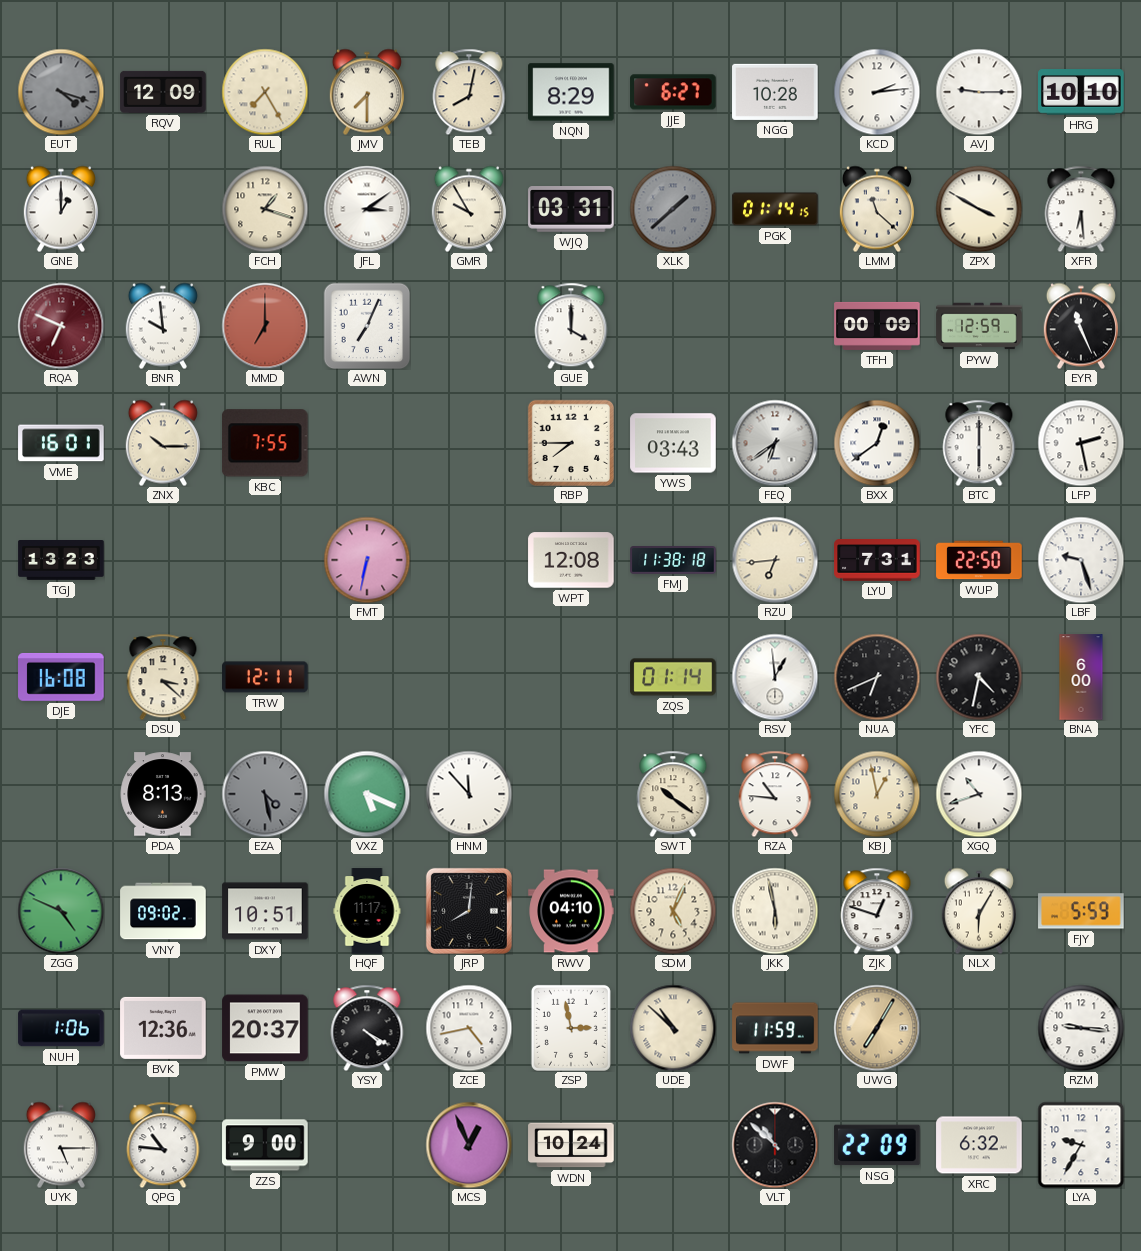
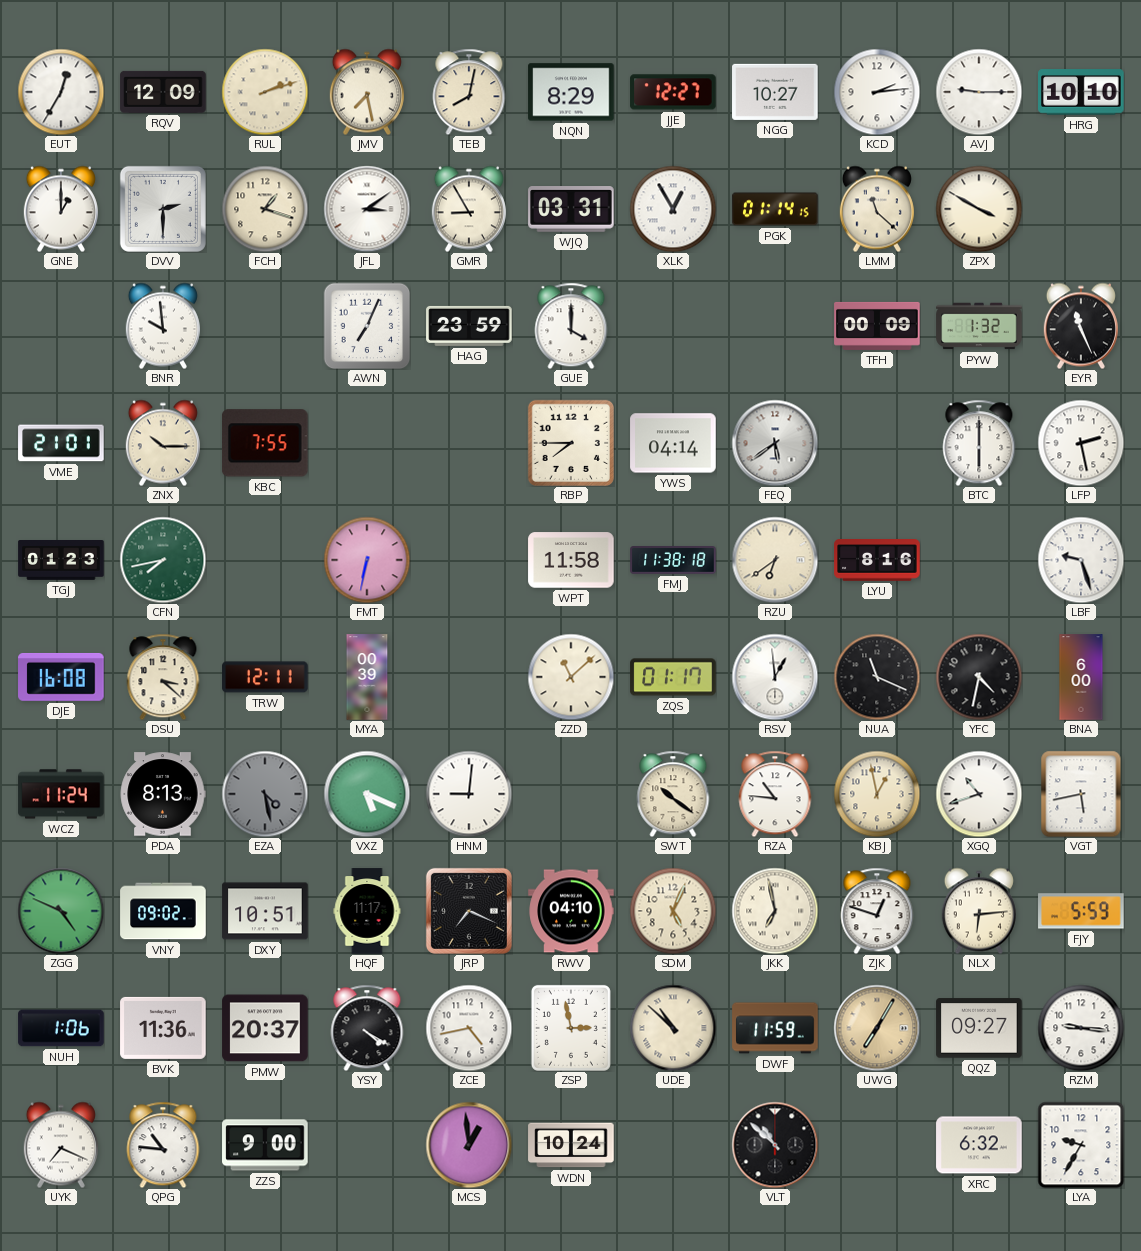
EUT: 4:18 -> 12:35
EUT dial: grey -> white
RUL: 7:25 -> 2:12
JMV: 7:30 -> 7:28
JJE: 6:27 -> 12:27
NGG: 10:28 -> 10:27
DVV: none -> 2:30
GMR: 9:55 -> 8:55
XLK: 1:38 -> 12:55
XLK dial: grey -> white
XFR: 6:29 -> none
RQA: 6:49 -> none
MMD: 7:00 -> none
HAG: none -> 23:59
PYW: 12:59 -> 1:32
VME: 16:01 -> 21:01
YWS: 03:43 -> 04:14
FEQ: 6:39 -> 5:39
BXX: 12:39 -> none
TGJ: 13:23 -> 01:23
CFN: none -> 7:43
WPT: 12:08 -> 11:58
RZU: 6:44 -> 6:39
LYU: 7:31 -> 8:16
WUP: 22:50 -> none
MYA: none -> 00:39
ZZD: none -> 11:08
ZQS: 01:14 -> 01:17
NUA: 6:41 -> 11:19
WCZ: none -> 11:24
HNM: 11:53 -> 9:01
VGT: none -> 5:43
JRP: 8:01 -> 7:19
JKK: 5:58 -> 6:58
NLX: 6:05 -> 6:14
BVK: 12:36 -> 11:36
QQZ: none -> 09:27
UYK: 5:15 -> 7:19
MCS: 12:56 -> 12:59
NSG: 22:09 -> none
